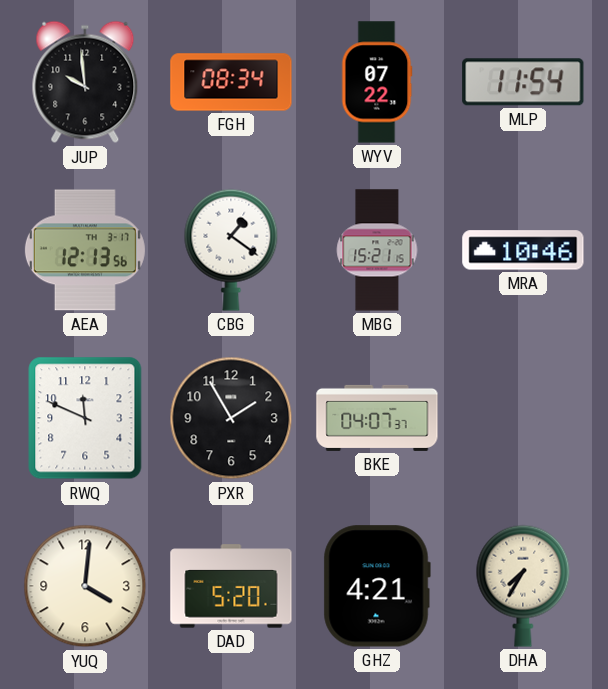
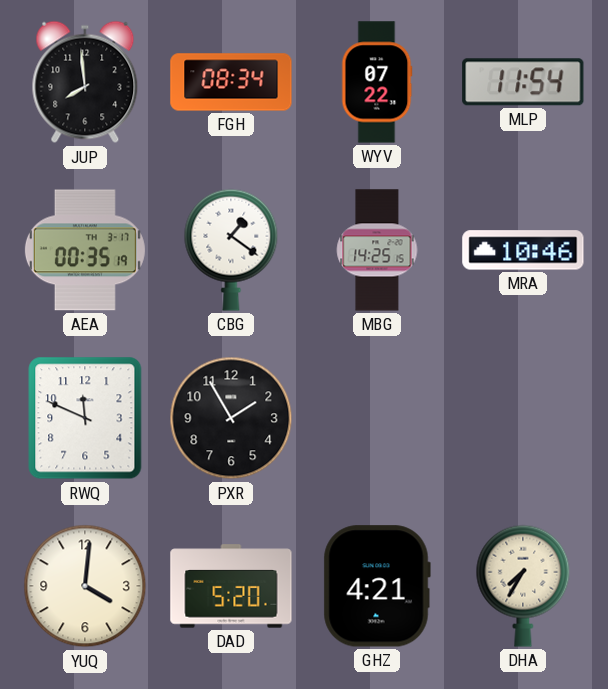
JUP: 9:59 -> 7:59
AEA: 12:13 -> 00:35
MBG: 15:21 -> 14:25
BKE: 04:07 -> none
